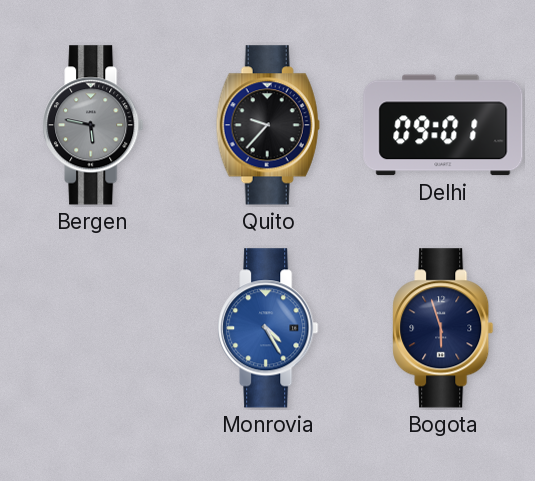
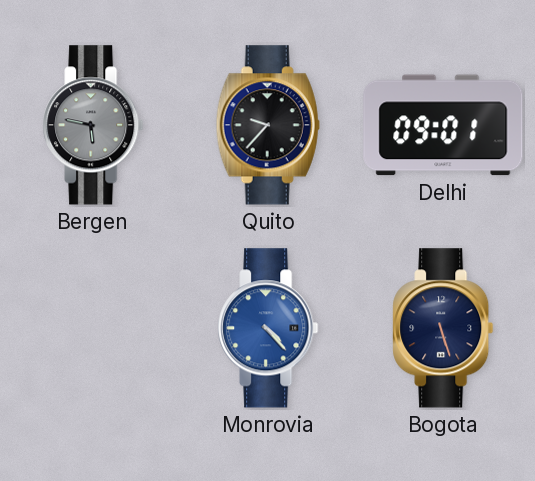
Monrovia: 4:25 -> 4:23
Bogota: 5:57 -> 5:27
